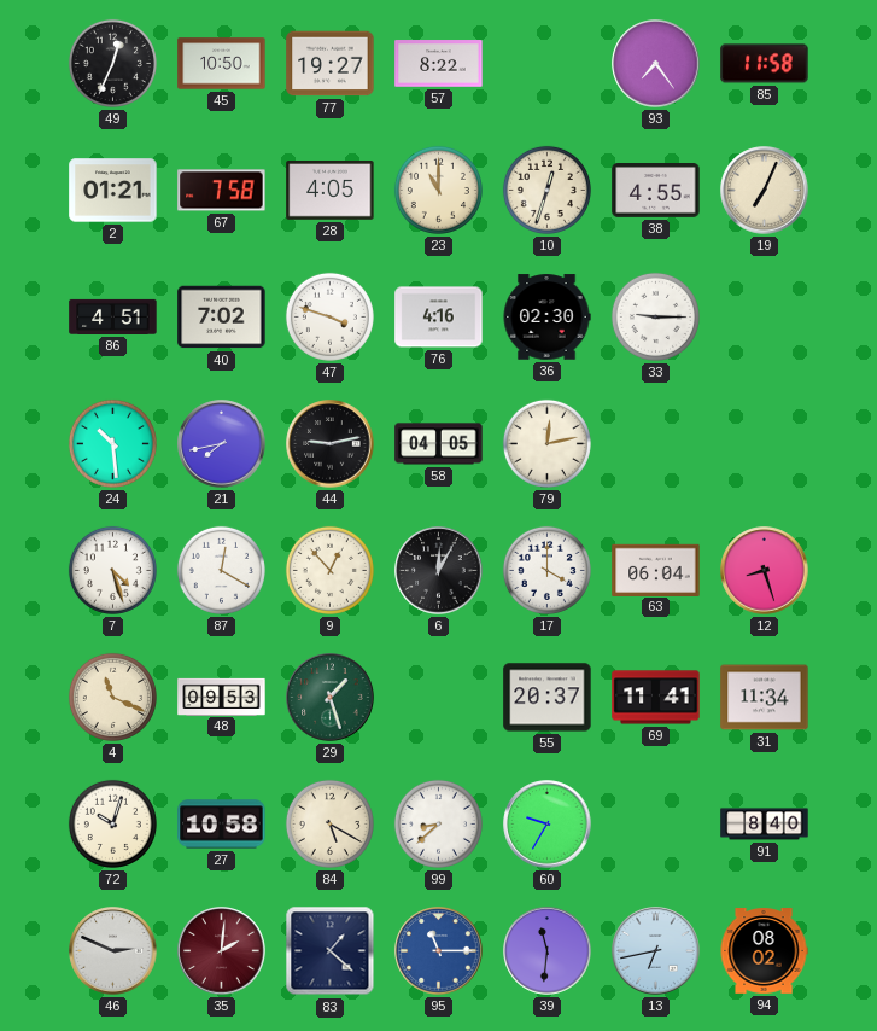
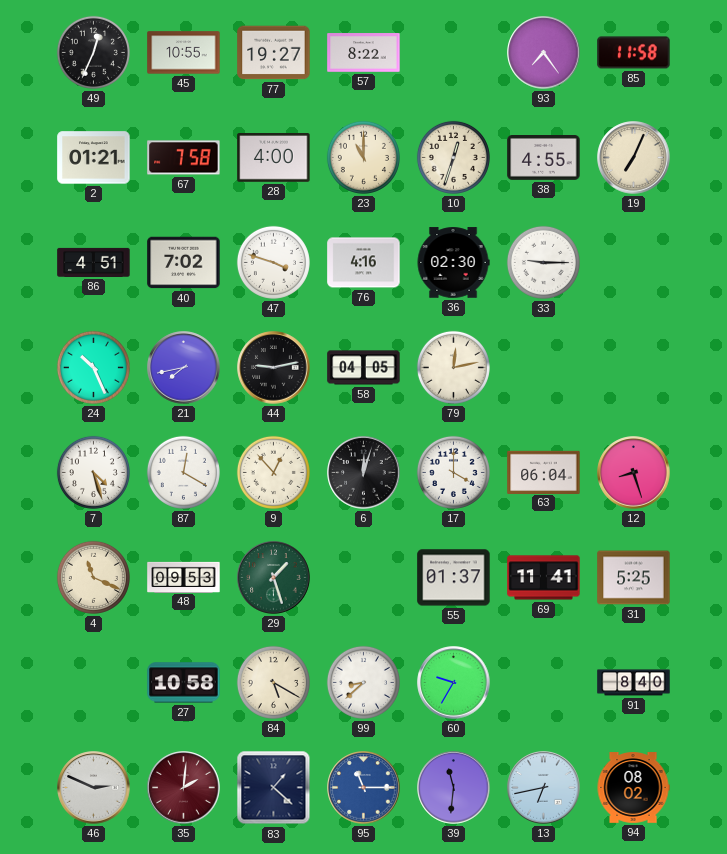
45: 10:50 -> 10:55
28: 4:05 -> 4:00
24: 10:29 -> 10:26
6: 12:05 -> 12:03
55: 20:37 -> 01:37
31: 11:34 -> 5:25
72: 10:03 -> none
